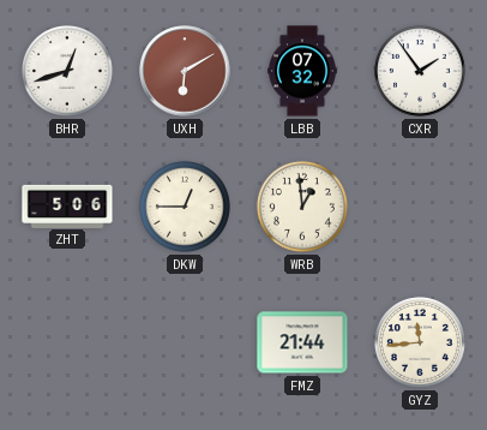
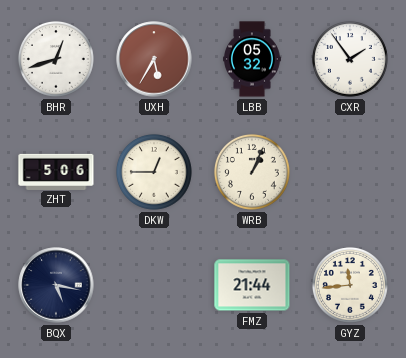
UXH: 6:10 -> 5:35
LBB: 07:32 -> 05:32
WRB: 12:59 -> 1:04
BQX: none -> 5:17
